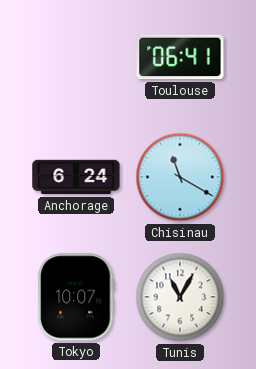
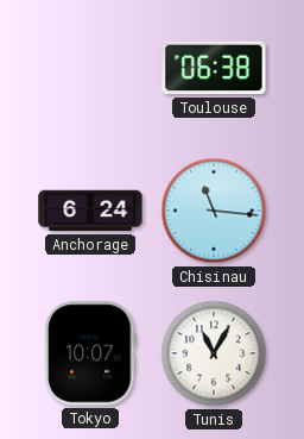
Toulouse: 06:41 -> 06:38
Chisinau: 11:20 -> 11:16
